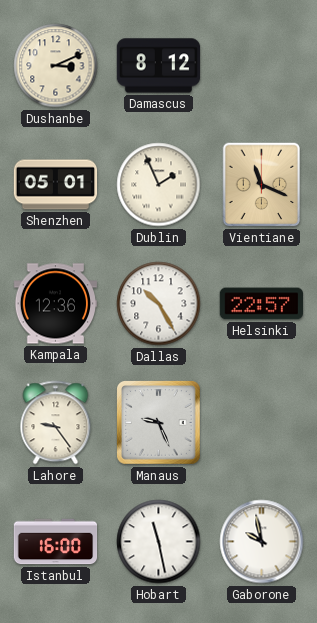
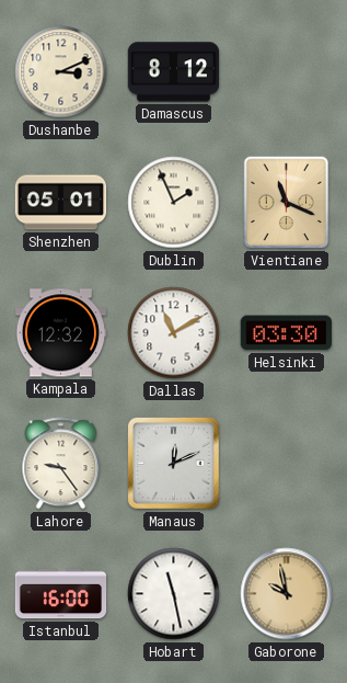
Kampala: 12:36 -> 12:32
Dallas: 10:25 -> 11:10
Helsinki: 22:57 -> 03:30
Manaus: 9:26 -> 12:11
Gaborone dial: white -> champagne
